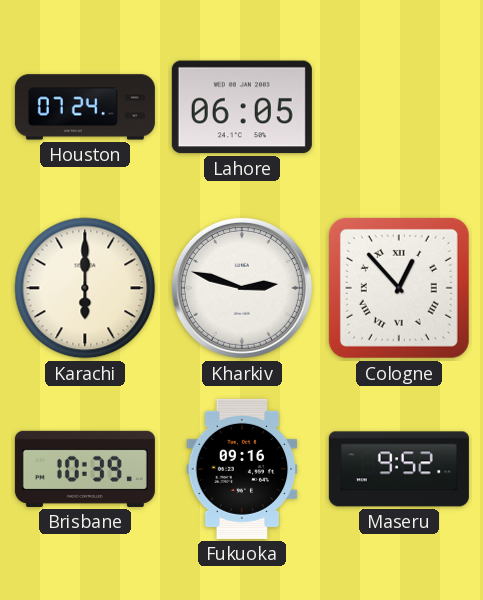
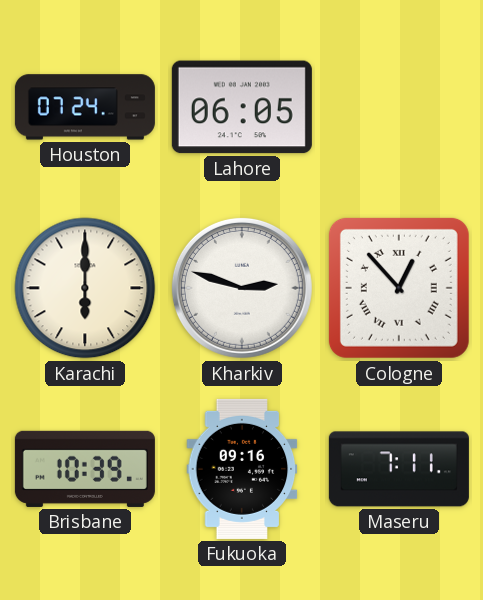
Maseru: 9:52 -> 7:11
